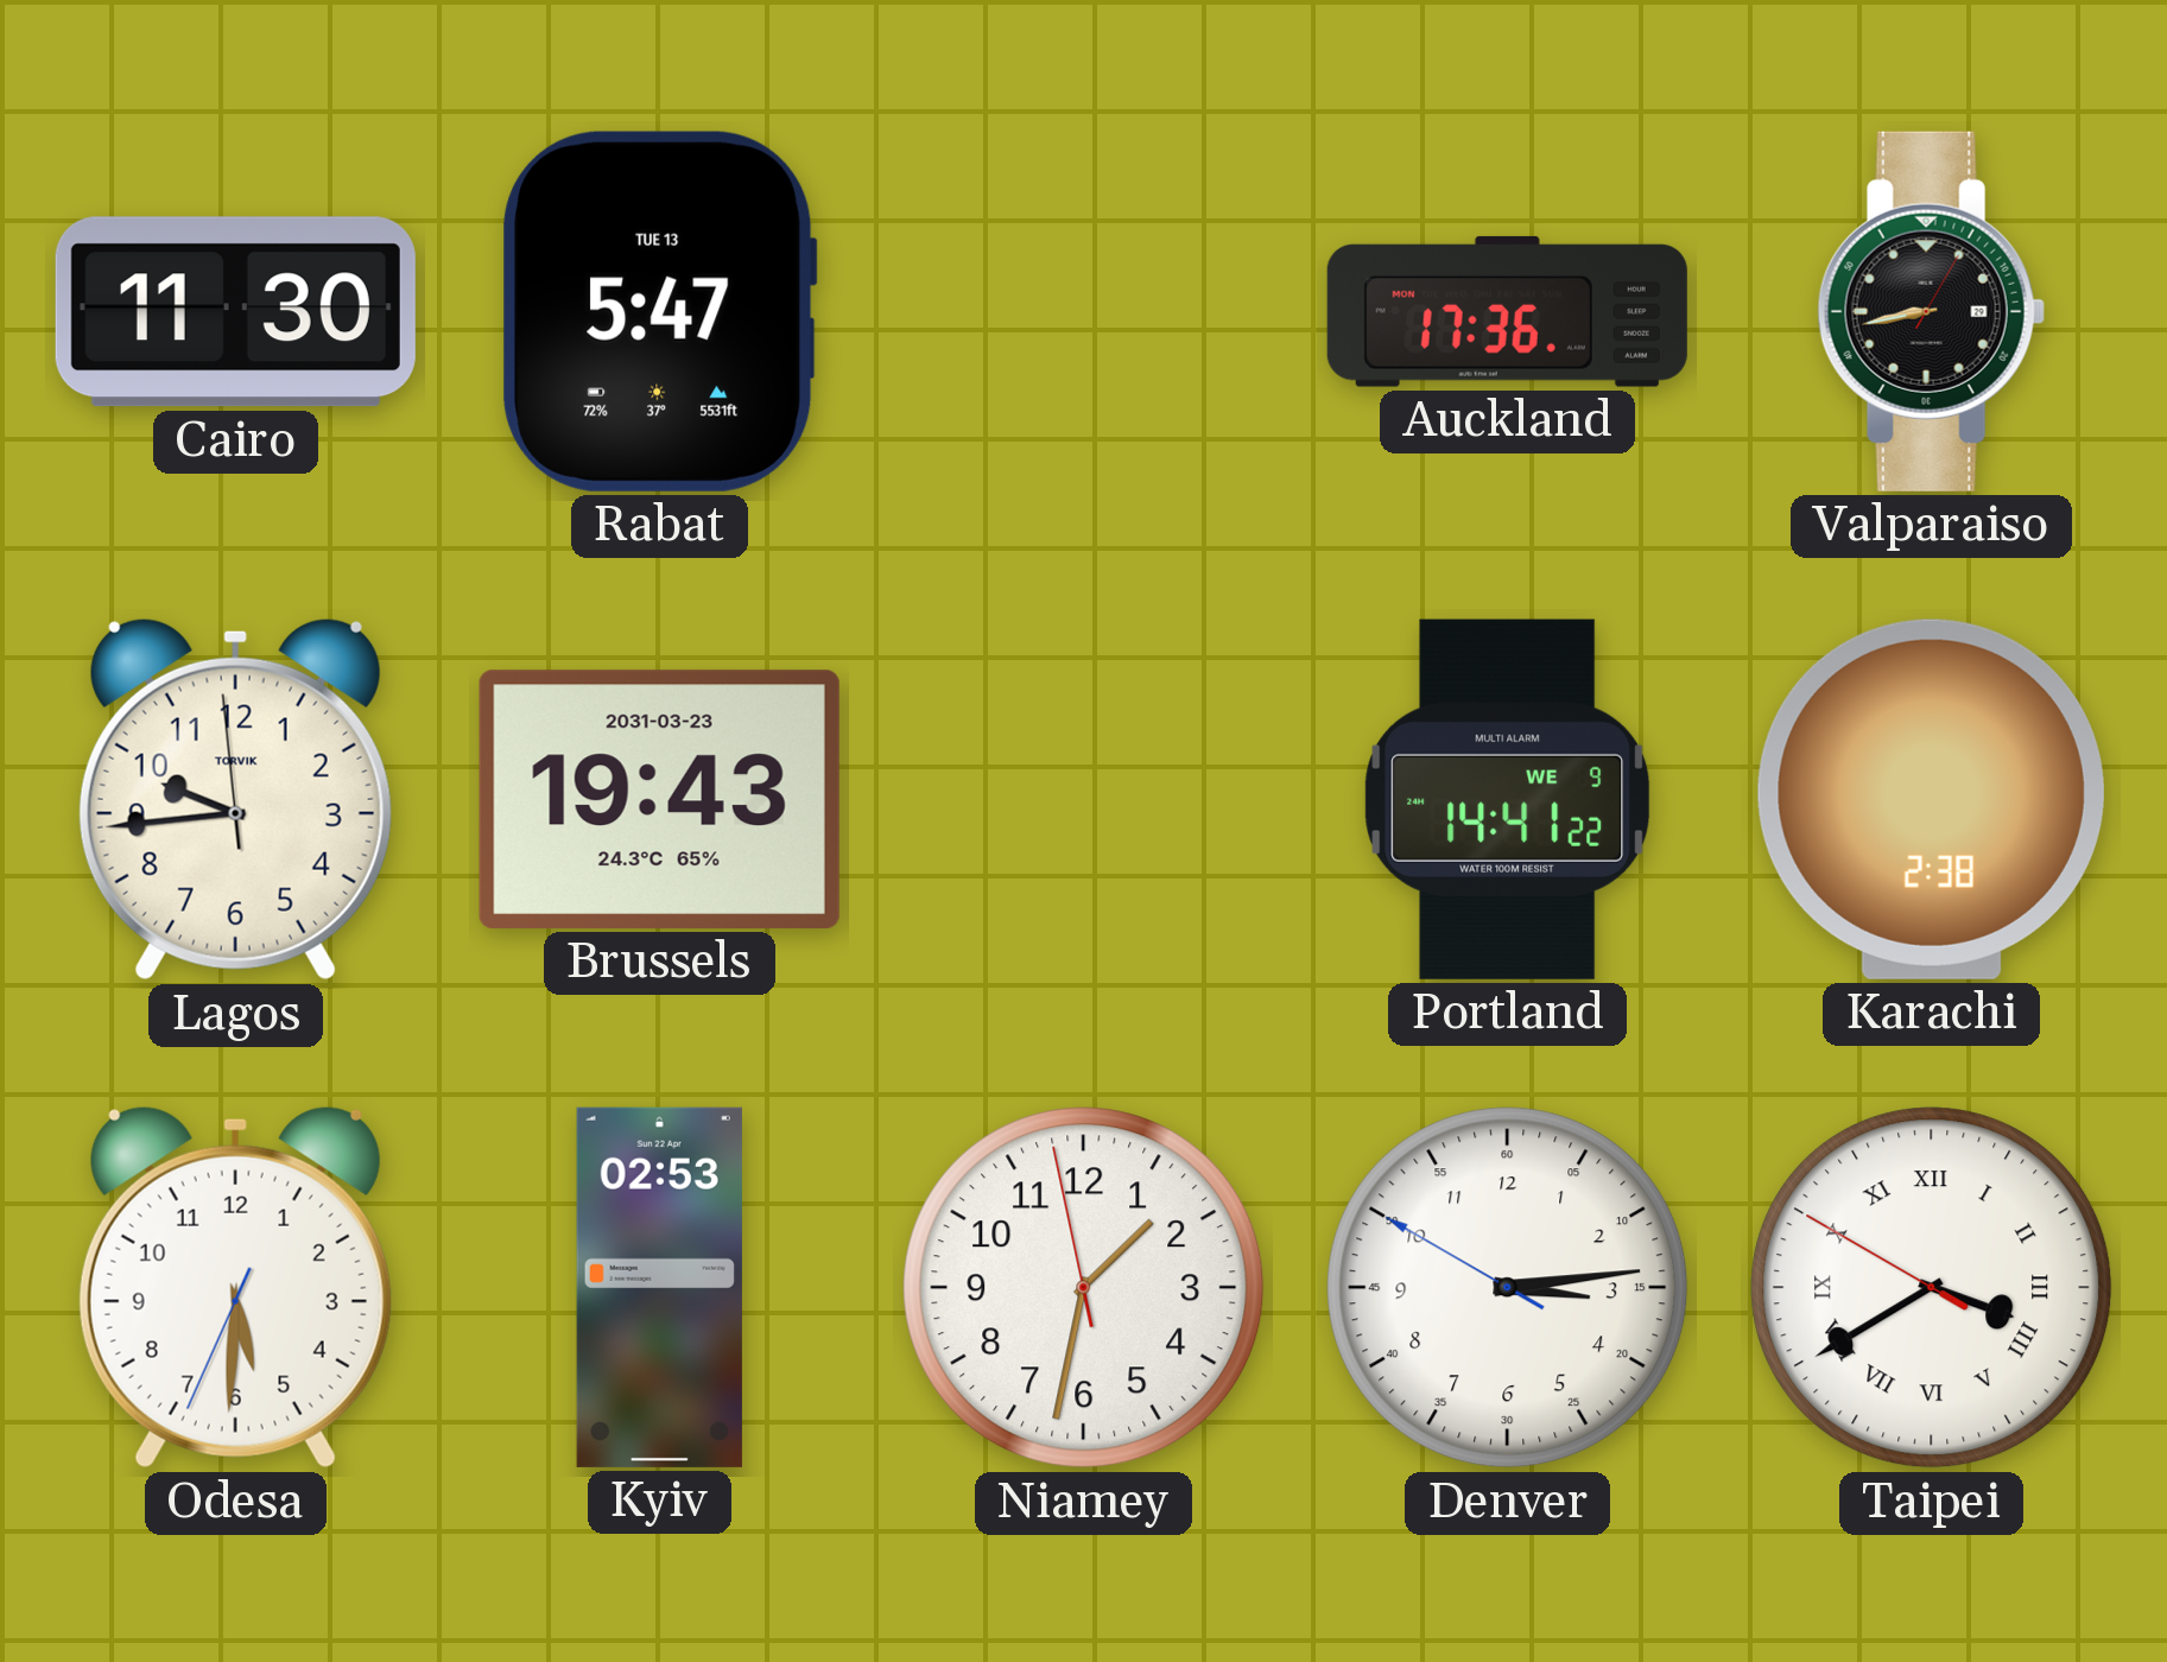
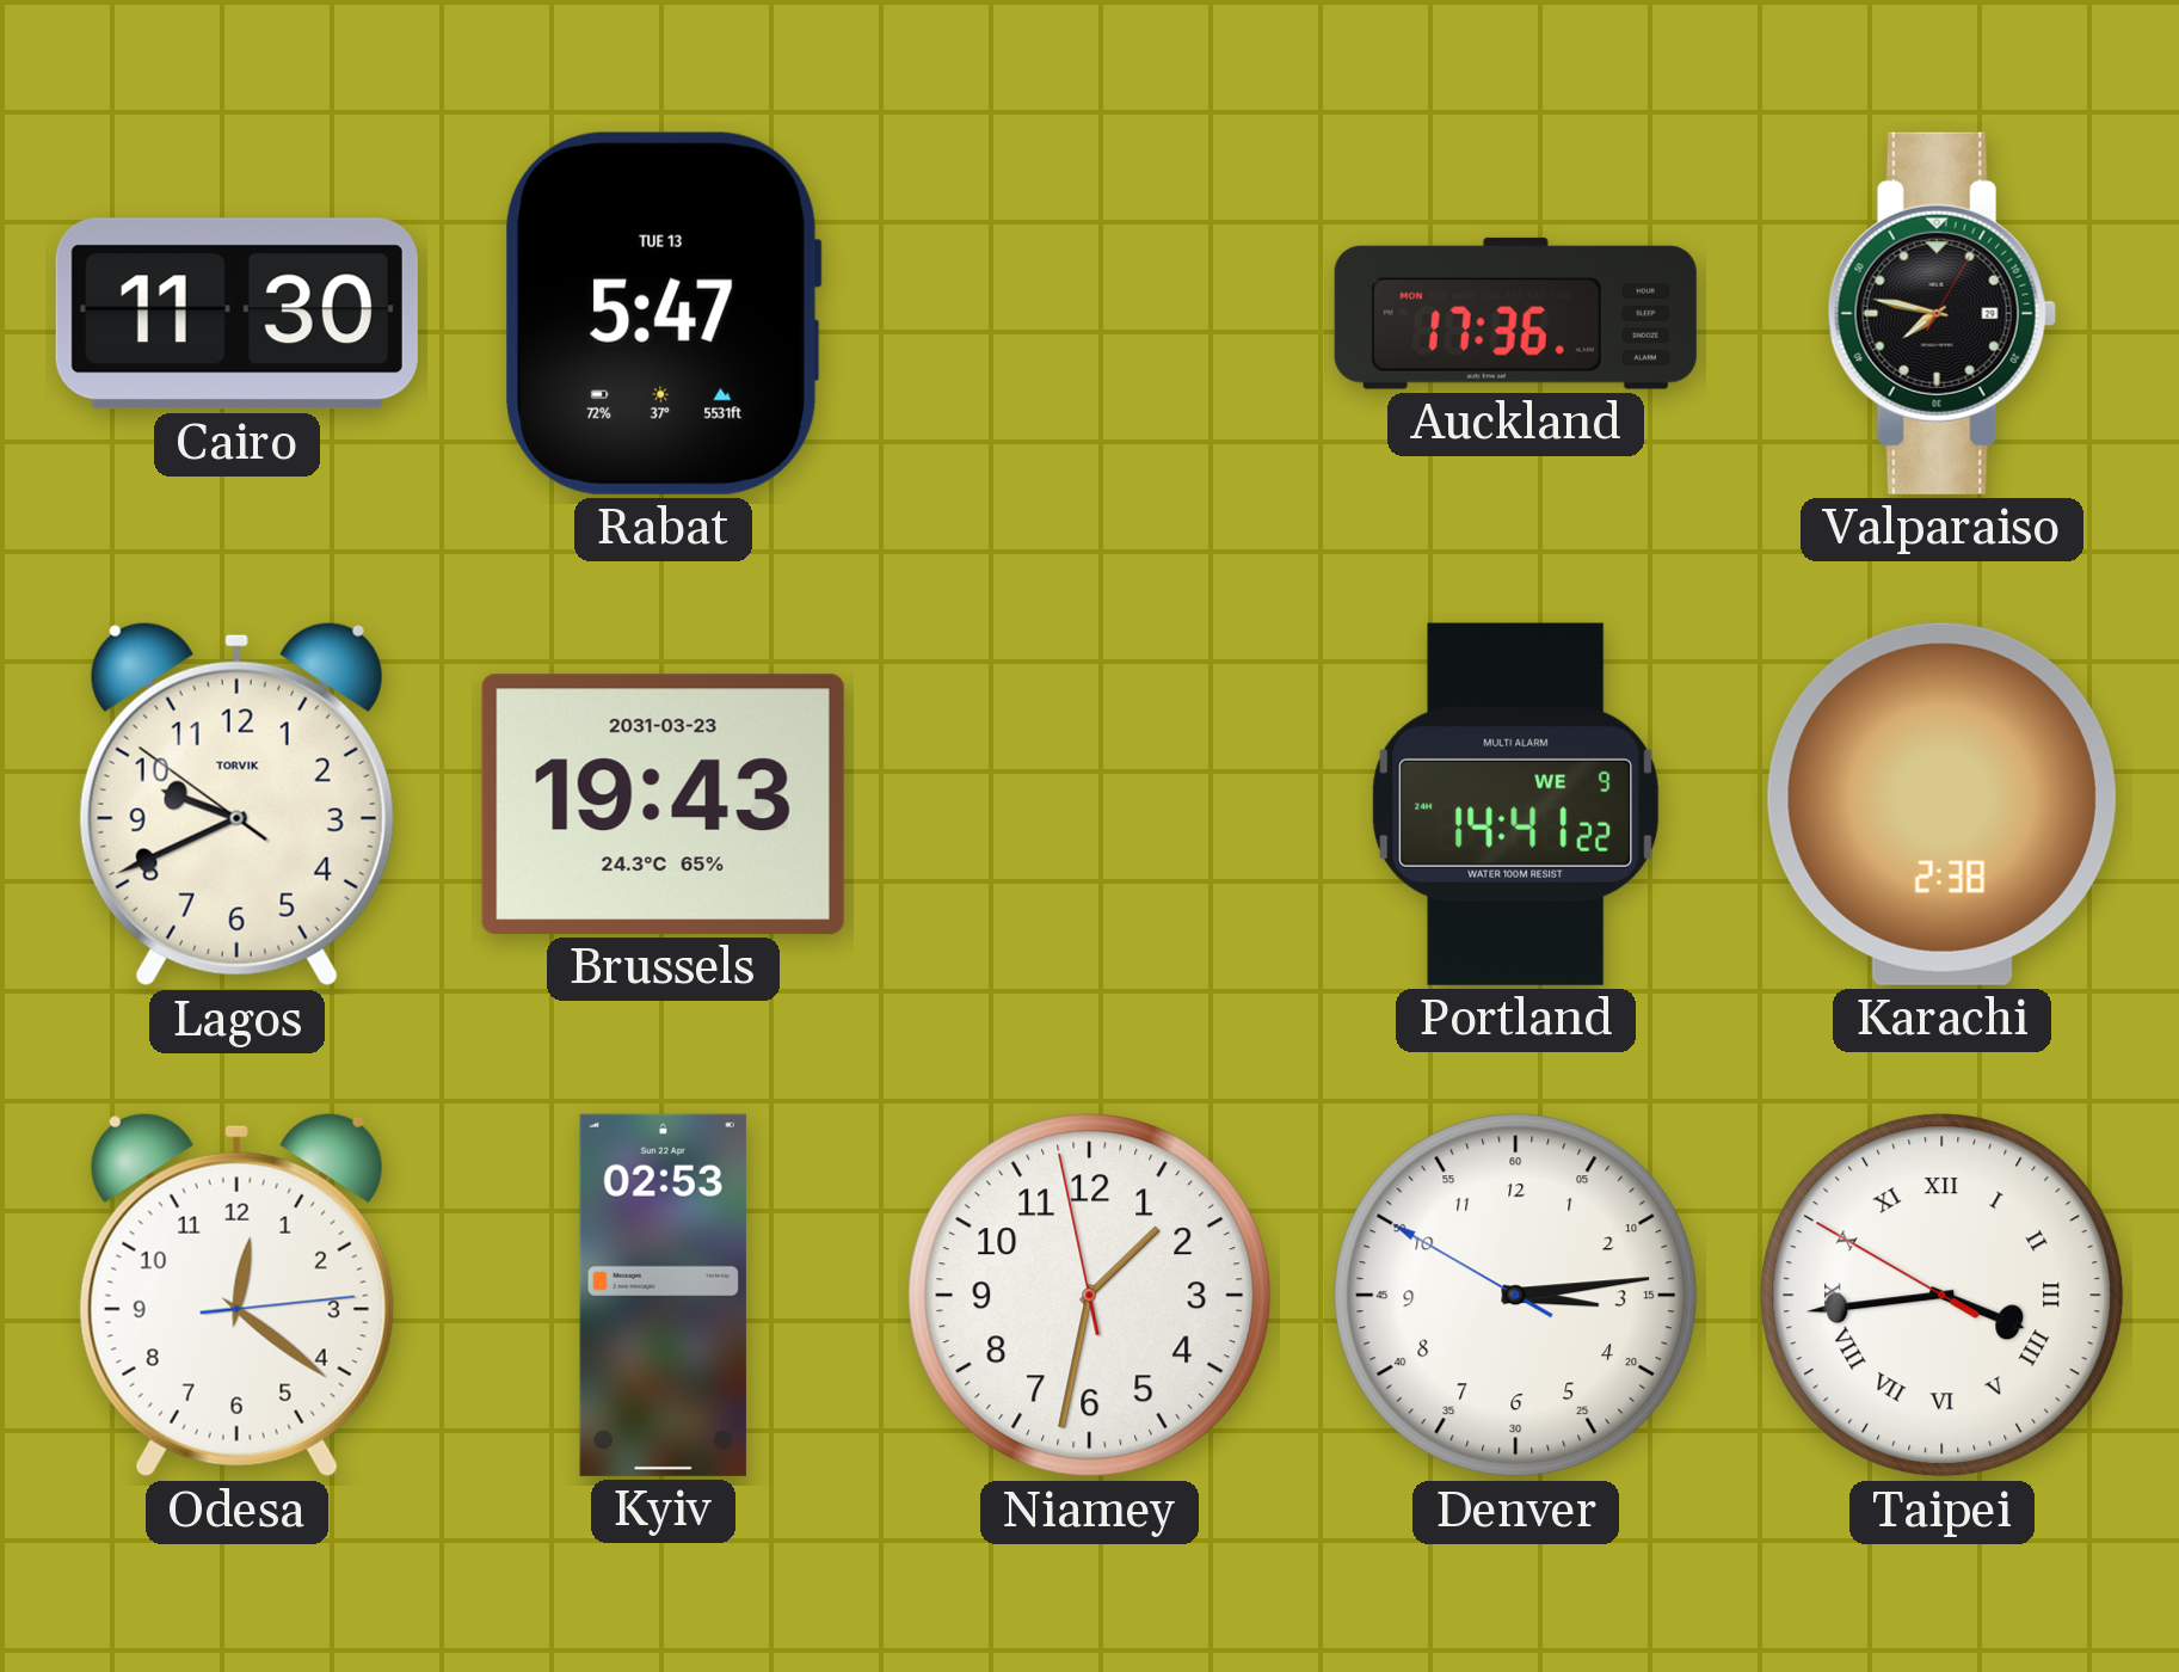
Valparaiso: 8:43 -> 7:47
Lagos: 9:43 -> 9:40
Odesa: 5:30 -> 12:21
Taipei: 3:39 -> 3:43
